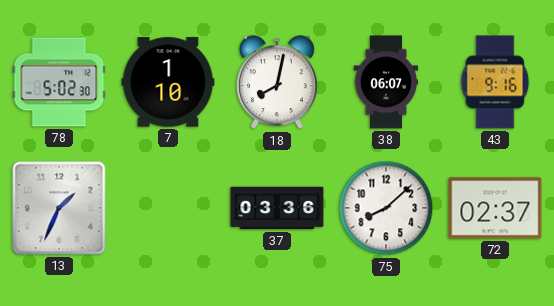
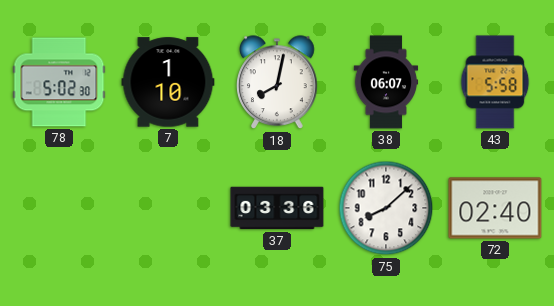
43: 9:16 -> 5:58
13: 1:34 -> none
72: 02:37 -> 02:40
